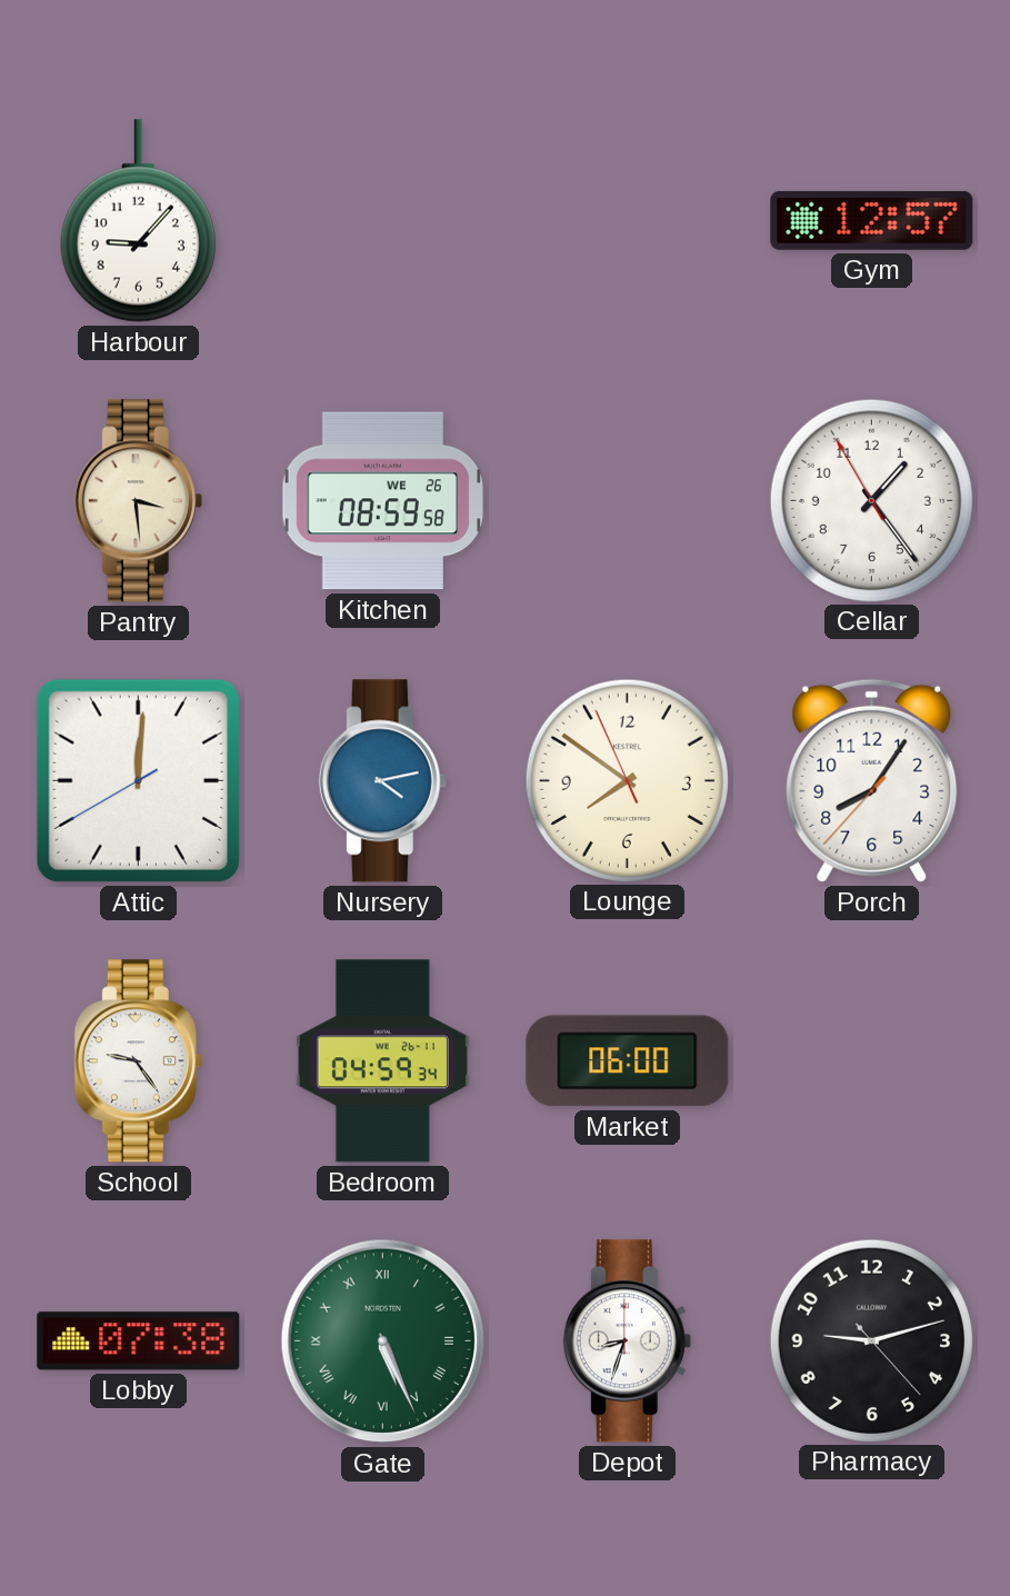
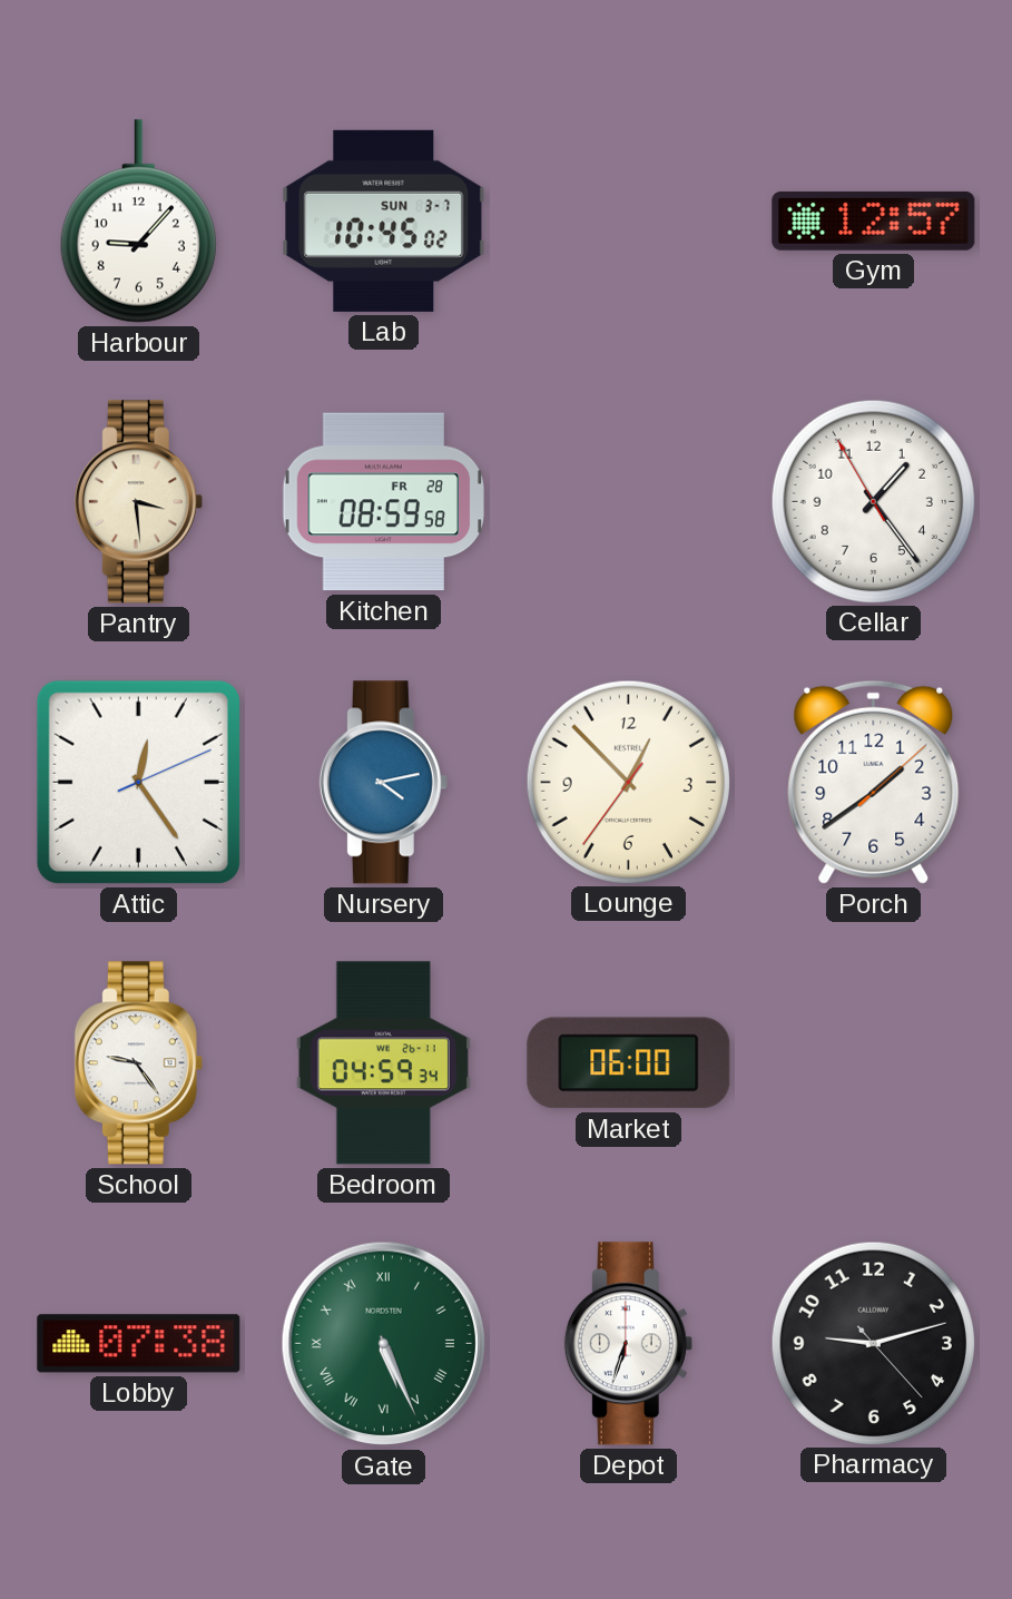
Lab: none -> 10:45
Kitchen date: WE 26 -> FR 28
Attic: 12:00 -> 12:24
Lounge: 7:50 -> 12:52
Porch: 8:05 -> 1:39
Depot: 8:33 -> 6:33
